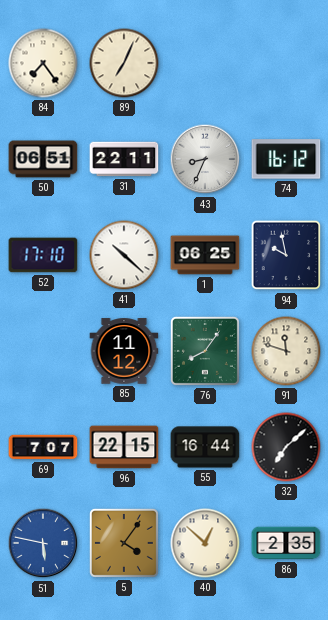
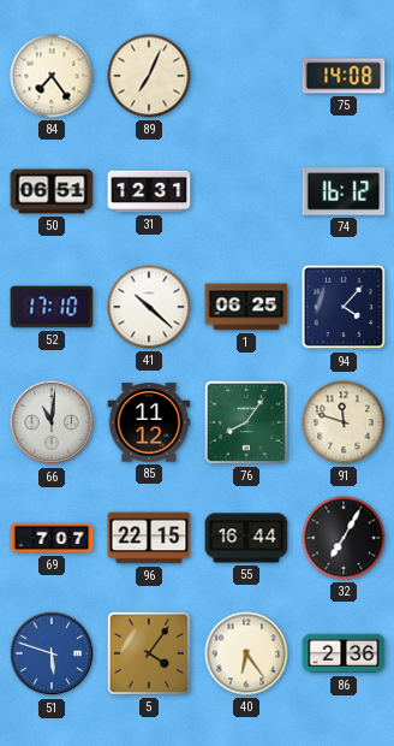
75: none -> 14:08
31: 22:11 -> 12:31
43: 8:34 -> none
94: 9:58 -> 4:07
66: none -> 11:01
32: 7:08 -> 7:05
51: 5:47 -> 5:48
40: 12:52 -> 6:24
86: 2:35 -> 2:36
